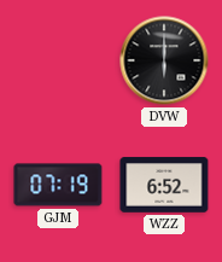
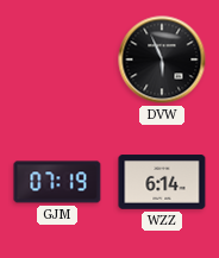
DVW: 6:00 -> 5:56
WZZ: 6:52 -> 6:14
